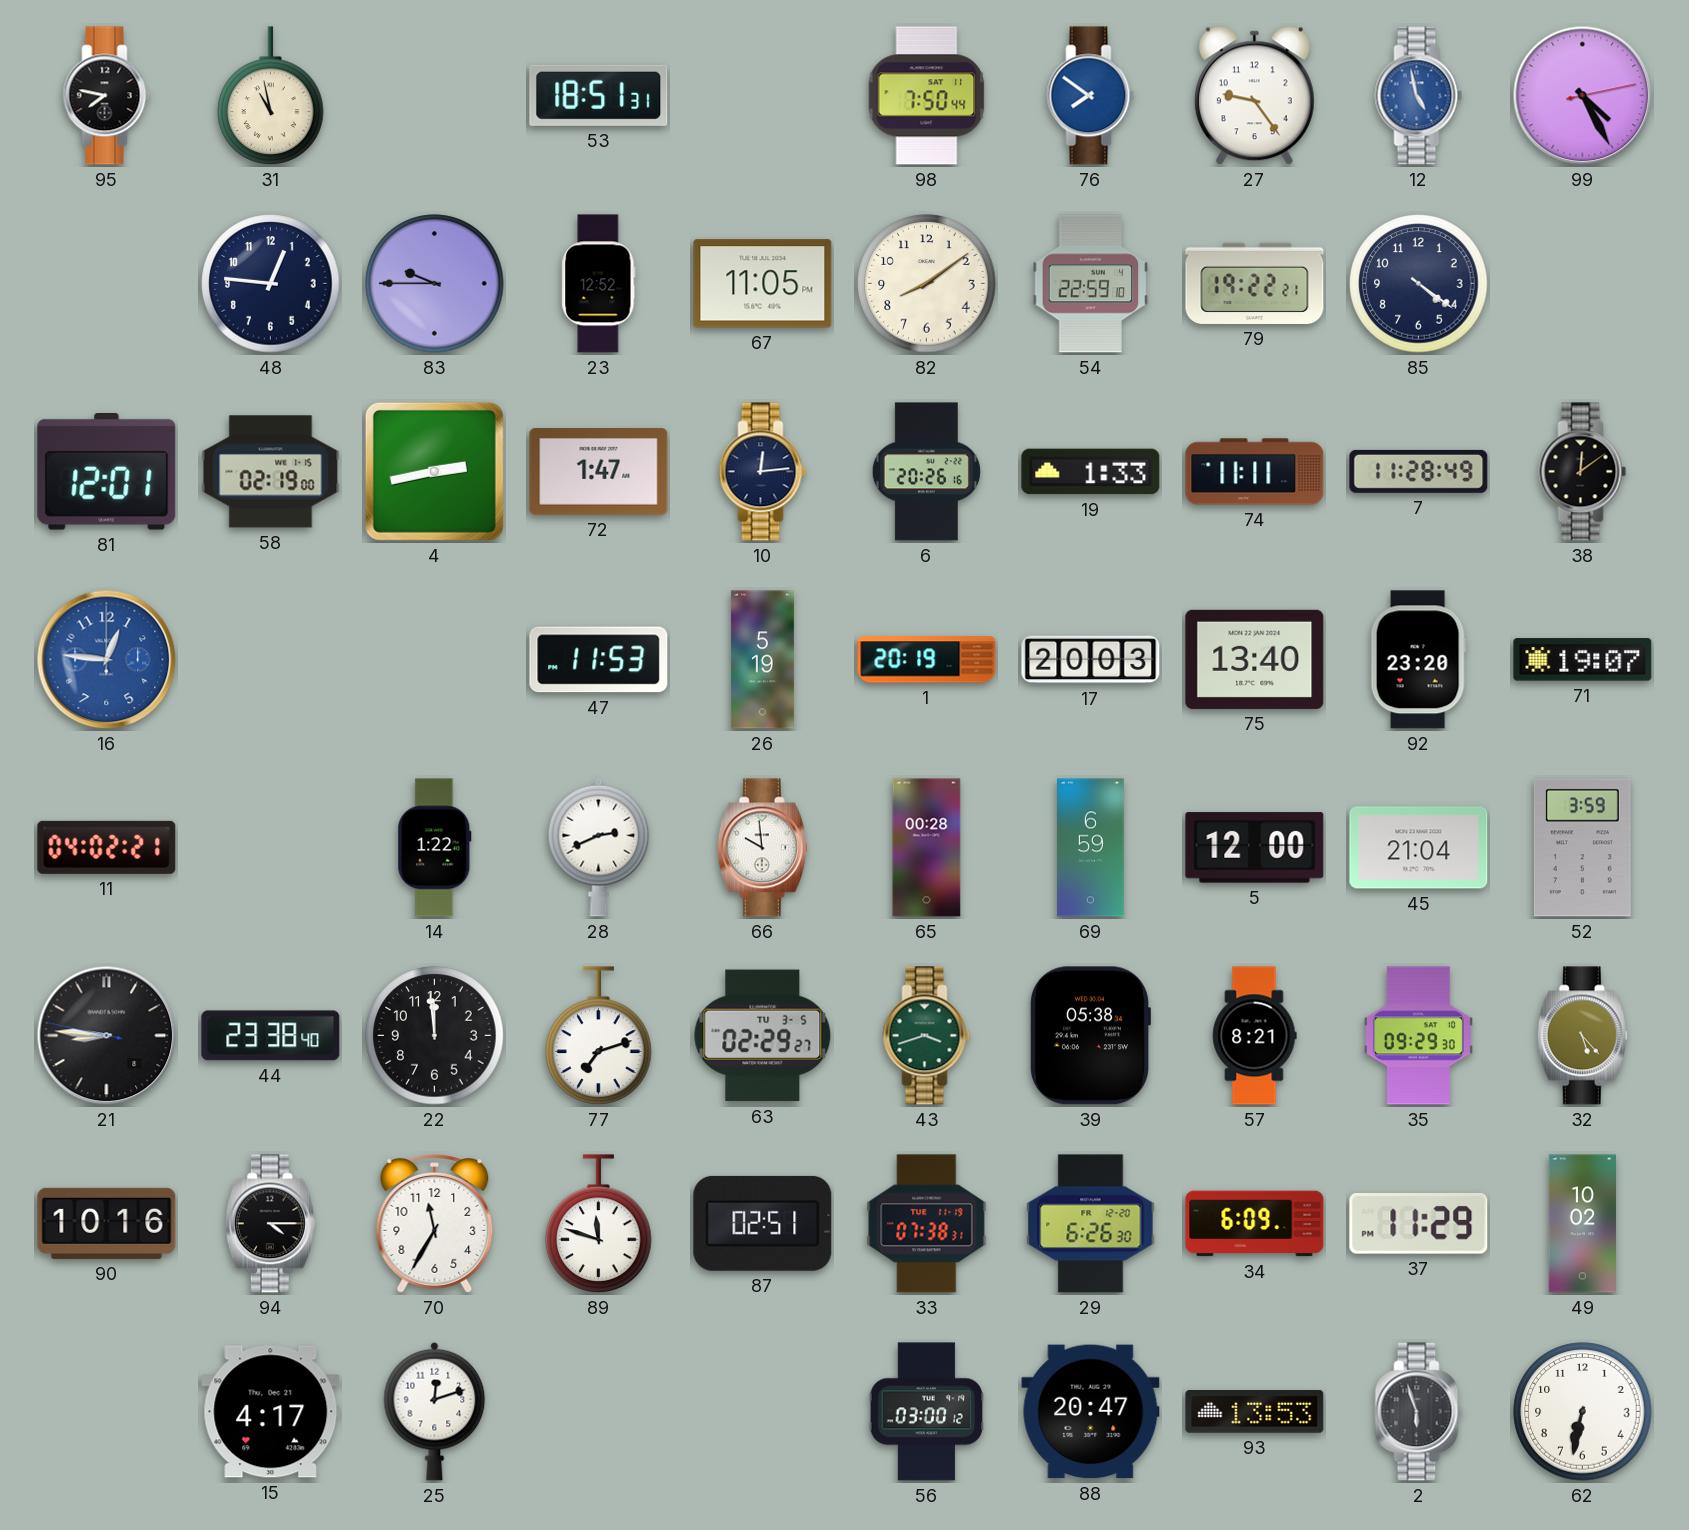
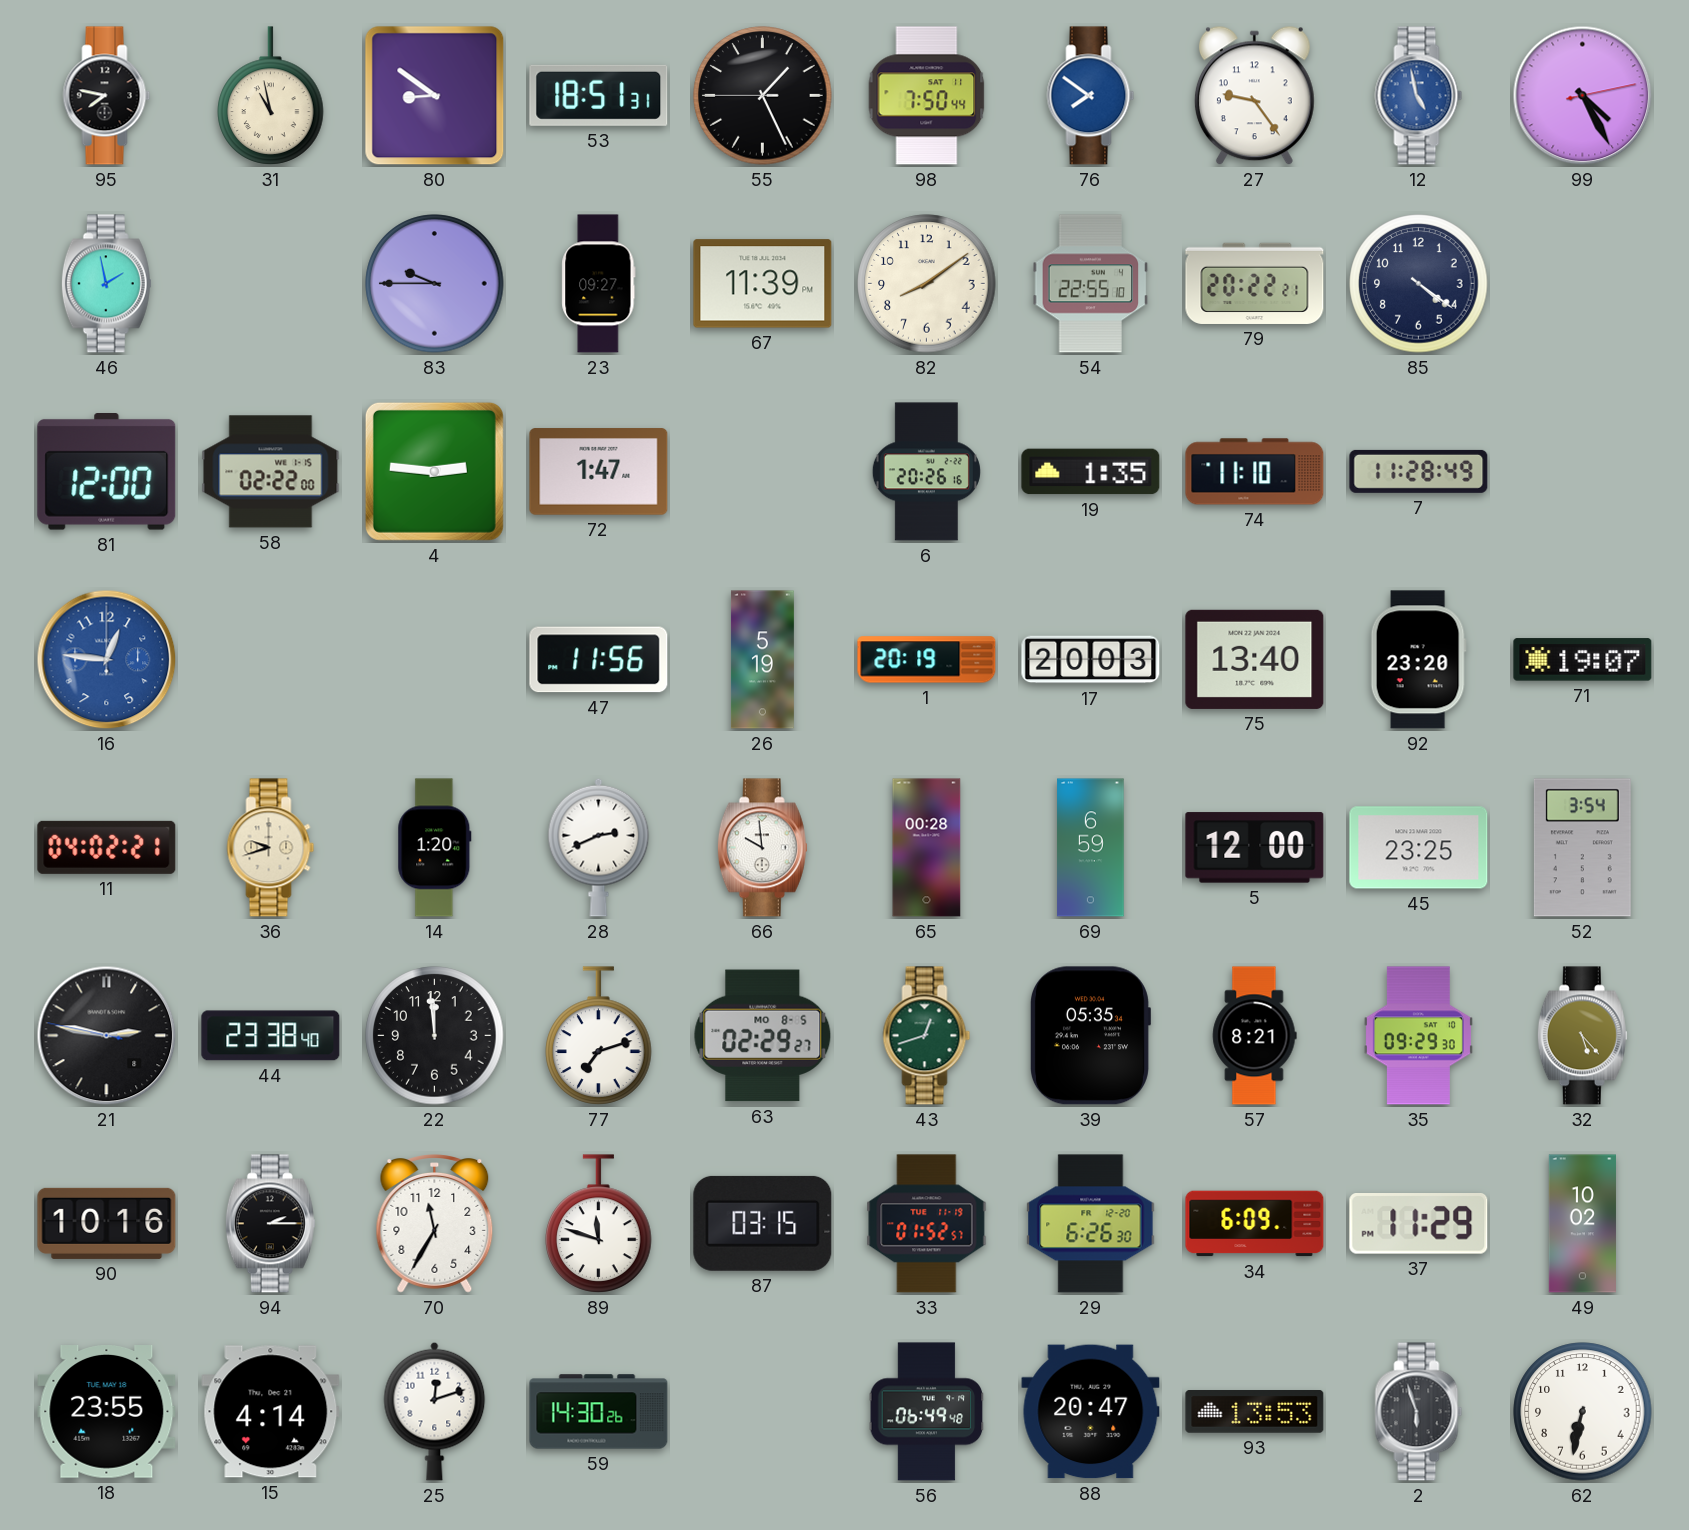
80: none -> 8:51
55: none -> 1:25
46: none -> 1:58
48: 12:46 -> none
23: 12:52 -> 09:27
67: 11:05 -> 11:39
54: 22:59 -> 22:55
79: 19:22 -> 20:22
81: 12:01 -> 12:00
58: 02:19 -> 02:22
4: 2:43 -> 2:46
10: 12:14 -> none
19: 1:33 -> 1:35
74: 11:11 -> 11:10
38: 12:09 -> none
47: 11:53 -> 11:56
36: none -> 9:42
14: 1:22 -> 1:20
45: 21:04 -> 23:25
52: 3:59 -> 3:54
21: 8:45 -> 2:46
63 date: TU 3-5 -> MO 8-5
43: 3:42 -> 12:42
39: 05:38 -> 05:35
94: 4:15 -> 2:15
87: 02:51 -> 03:15
33: 07:38 -> 01:52
18: none -> 23:55
15: 4:17 -> 4:14
59: none -> 14:30
56: 03:00 -> 06:49
